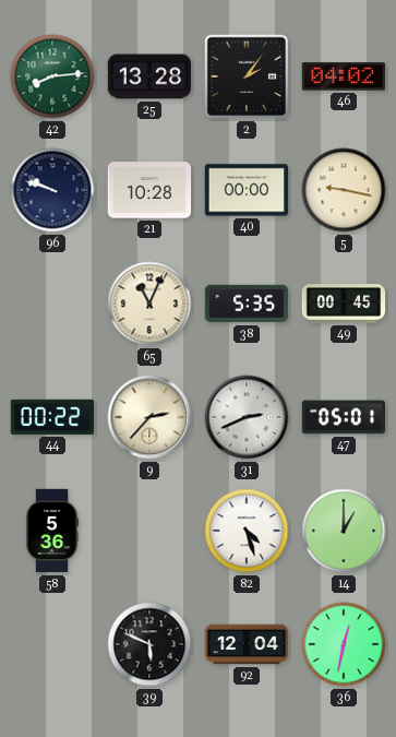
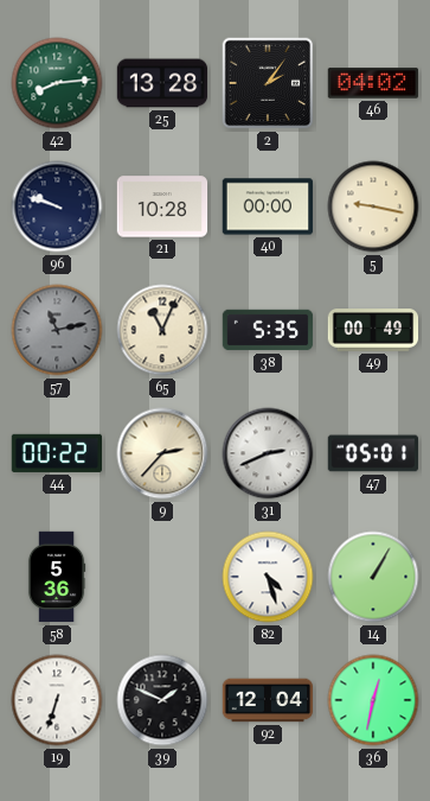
57: none -> 11:13
49: 00:45 -> 00:49
14: 1:00 -> 1:05
19: none -> 6:33
39: 5:49 -> 1:49
